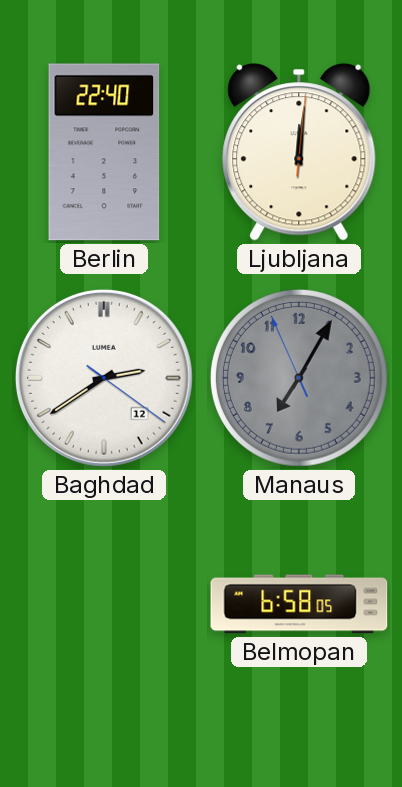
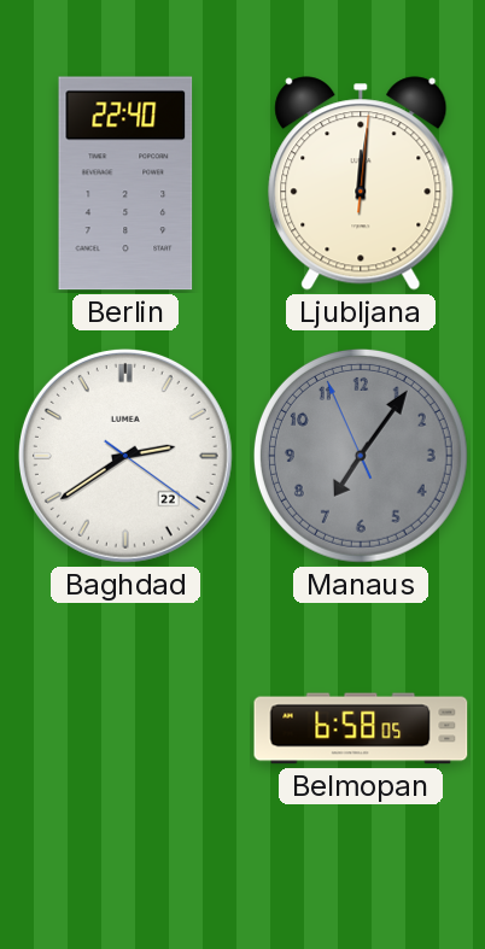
Baghdad date: 12 -> 22
Manaus: 7:04 -> 7:05
